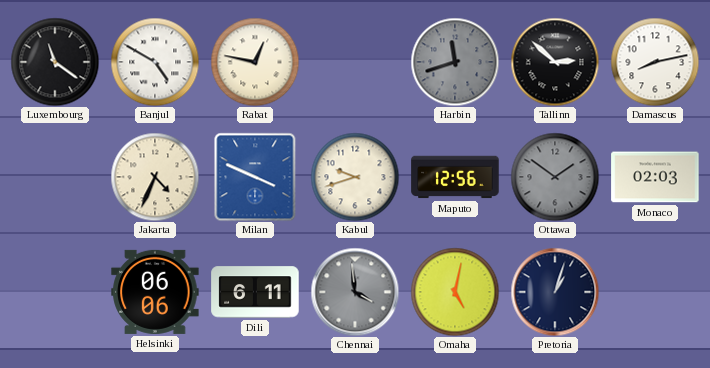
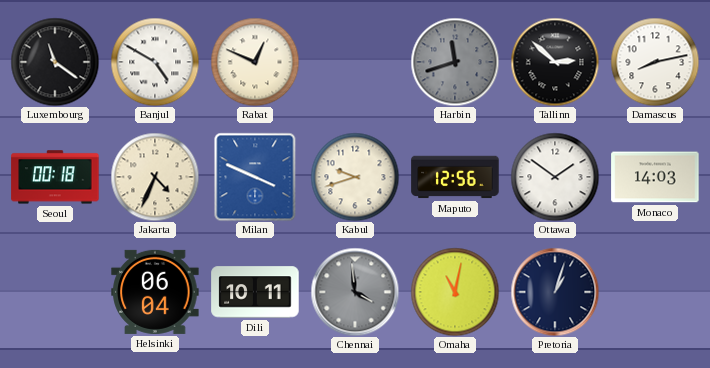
Rabat: 12:47 -> 12:49
Seoul: none -> 00:18
Ottawa dial: grey -> white
Monaco: 02:03 -> 14:03
Helsinki: 06:06 -> 06:04
Dili: 6:11 -> 10:11
Omaha: 5:02 -> 11:02
